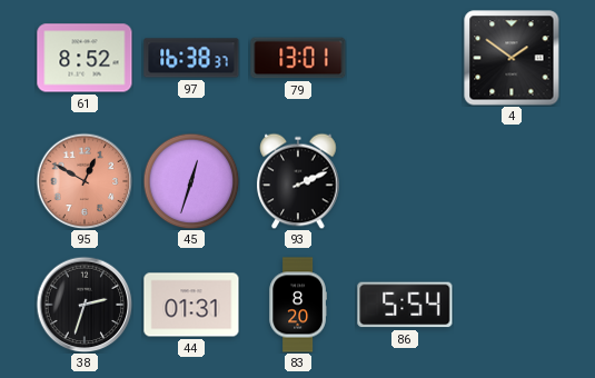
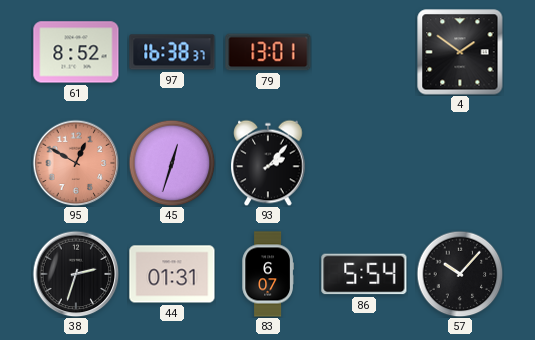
93: 2:11 -> 2:07
83: 8:20 -> 6:07
57: none -> 10:07
